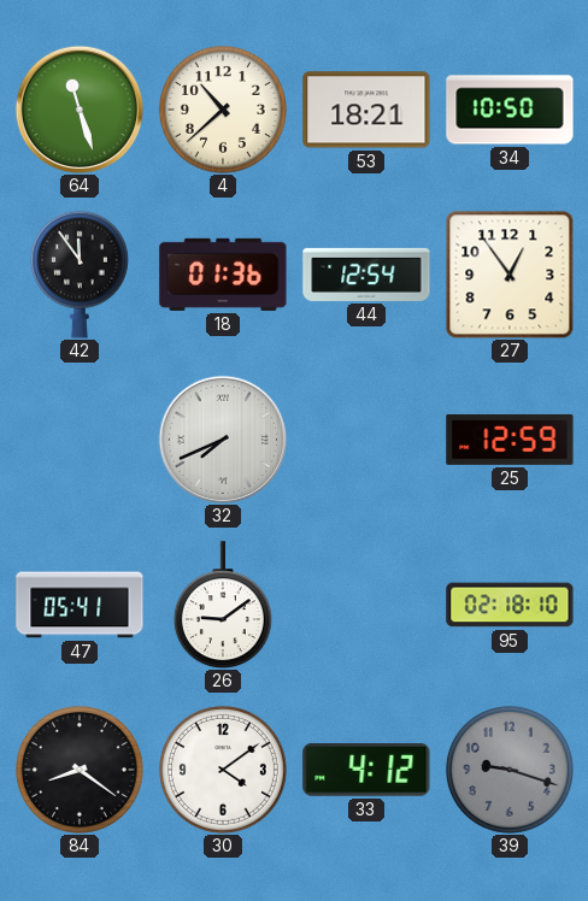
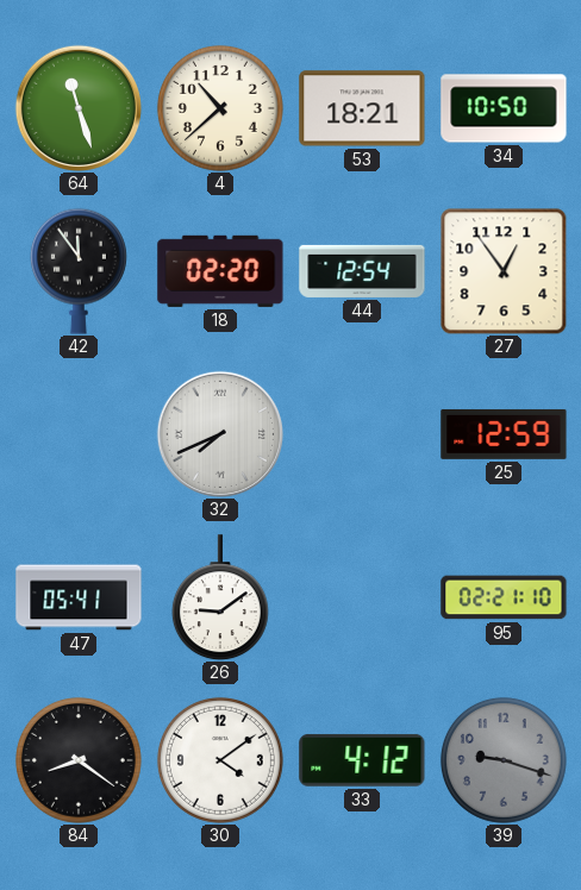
18: 01:36 -> 02:20
95: 02:18 -> 02:21
